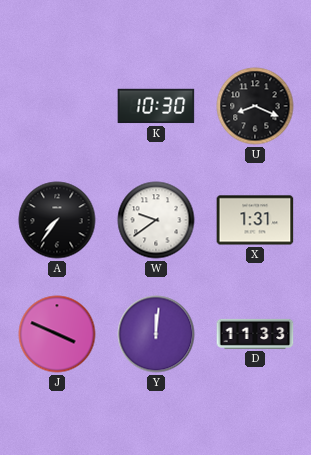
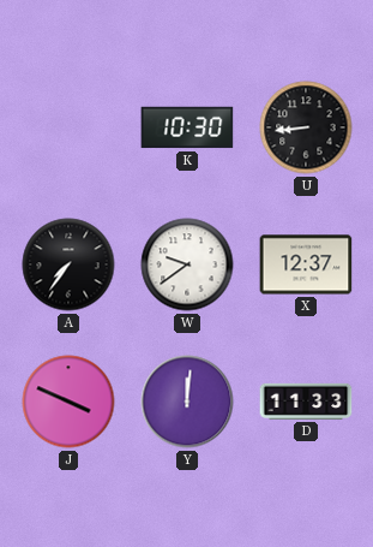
U: 8:19 -> 8:44
X: 1:31 -> 12:37
